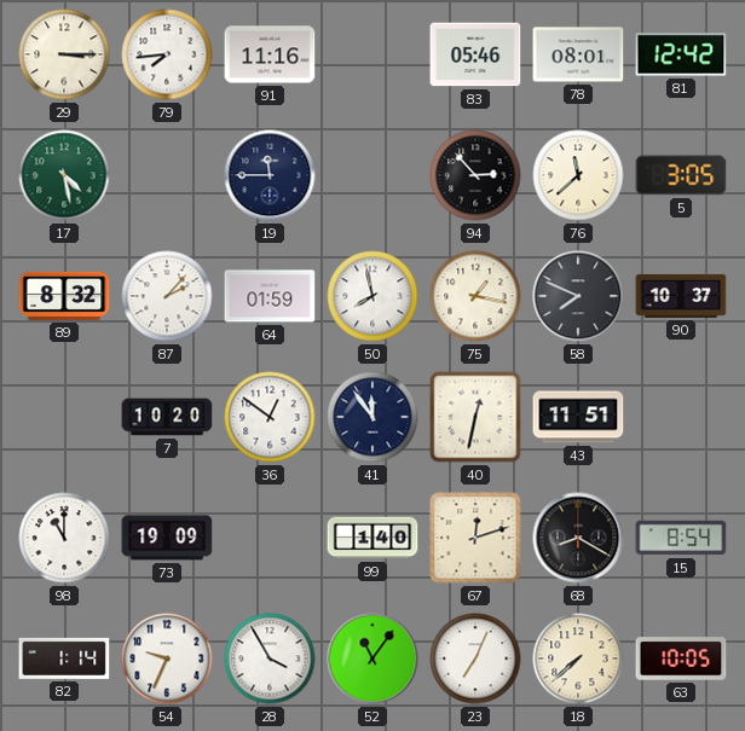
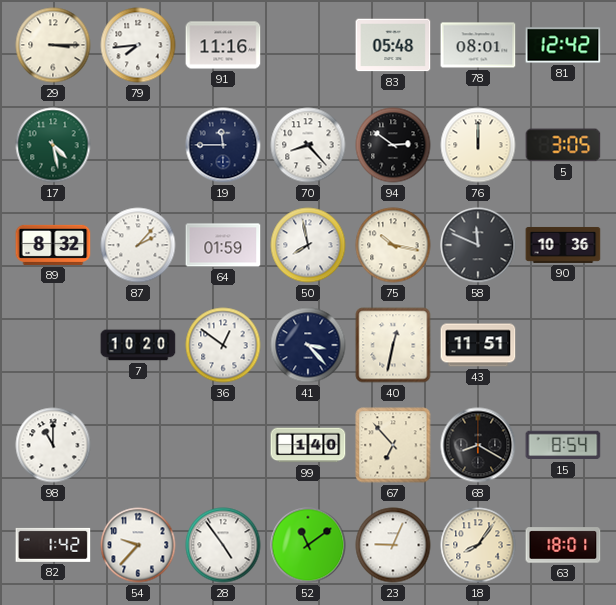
83: 05:46 -> 05:48
70: none -> 8:23
94: 2:53 -> 2:51
76: 11:38 -> 12:00
75: 1:17 -> 10:17
58: 7:49 -> 11:49
90: 10:37 -> 10:36
41: 11:54 -> 3:23
73: 19:09 -> none
67: 12:12 -> 6:53
82: 1:14 -> 1:42
54: 9:34 -> 9:37
28: 3:55 -> 4:54
52: 11:06 -> 11:09
23: 7:04 -> 9:04
18: 7:38 -> 8:06
63: 10:05 -> 18:01
